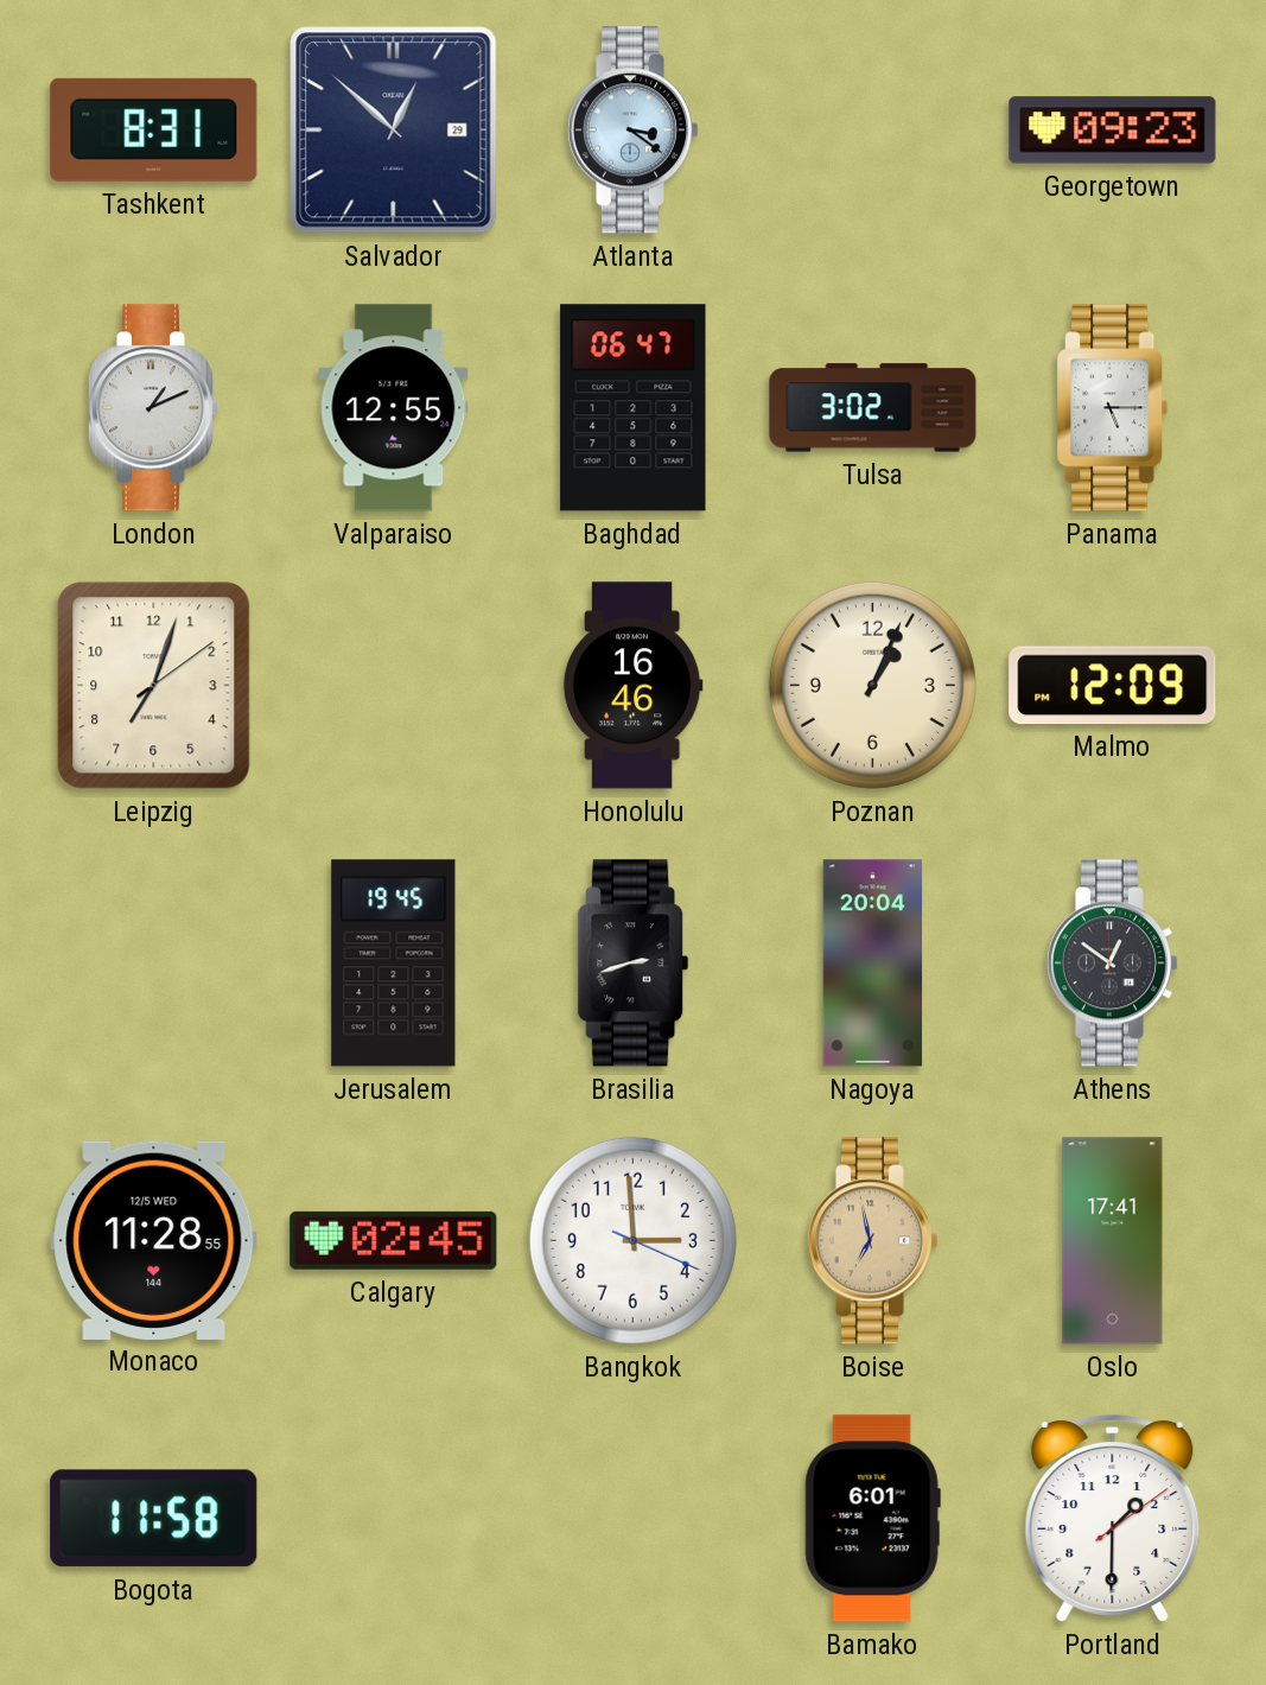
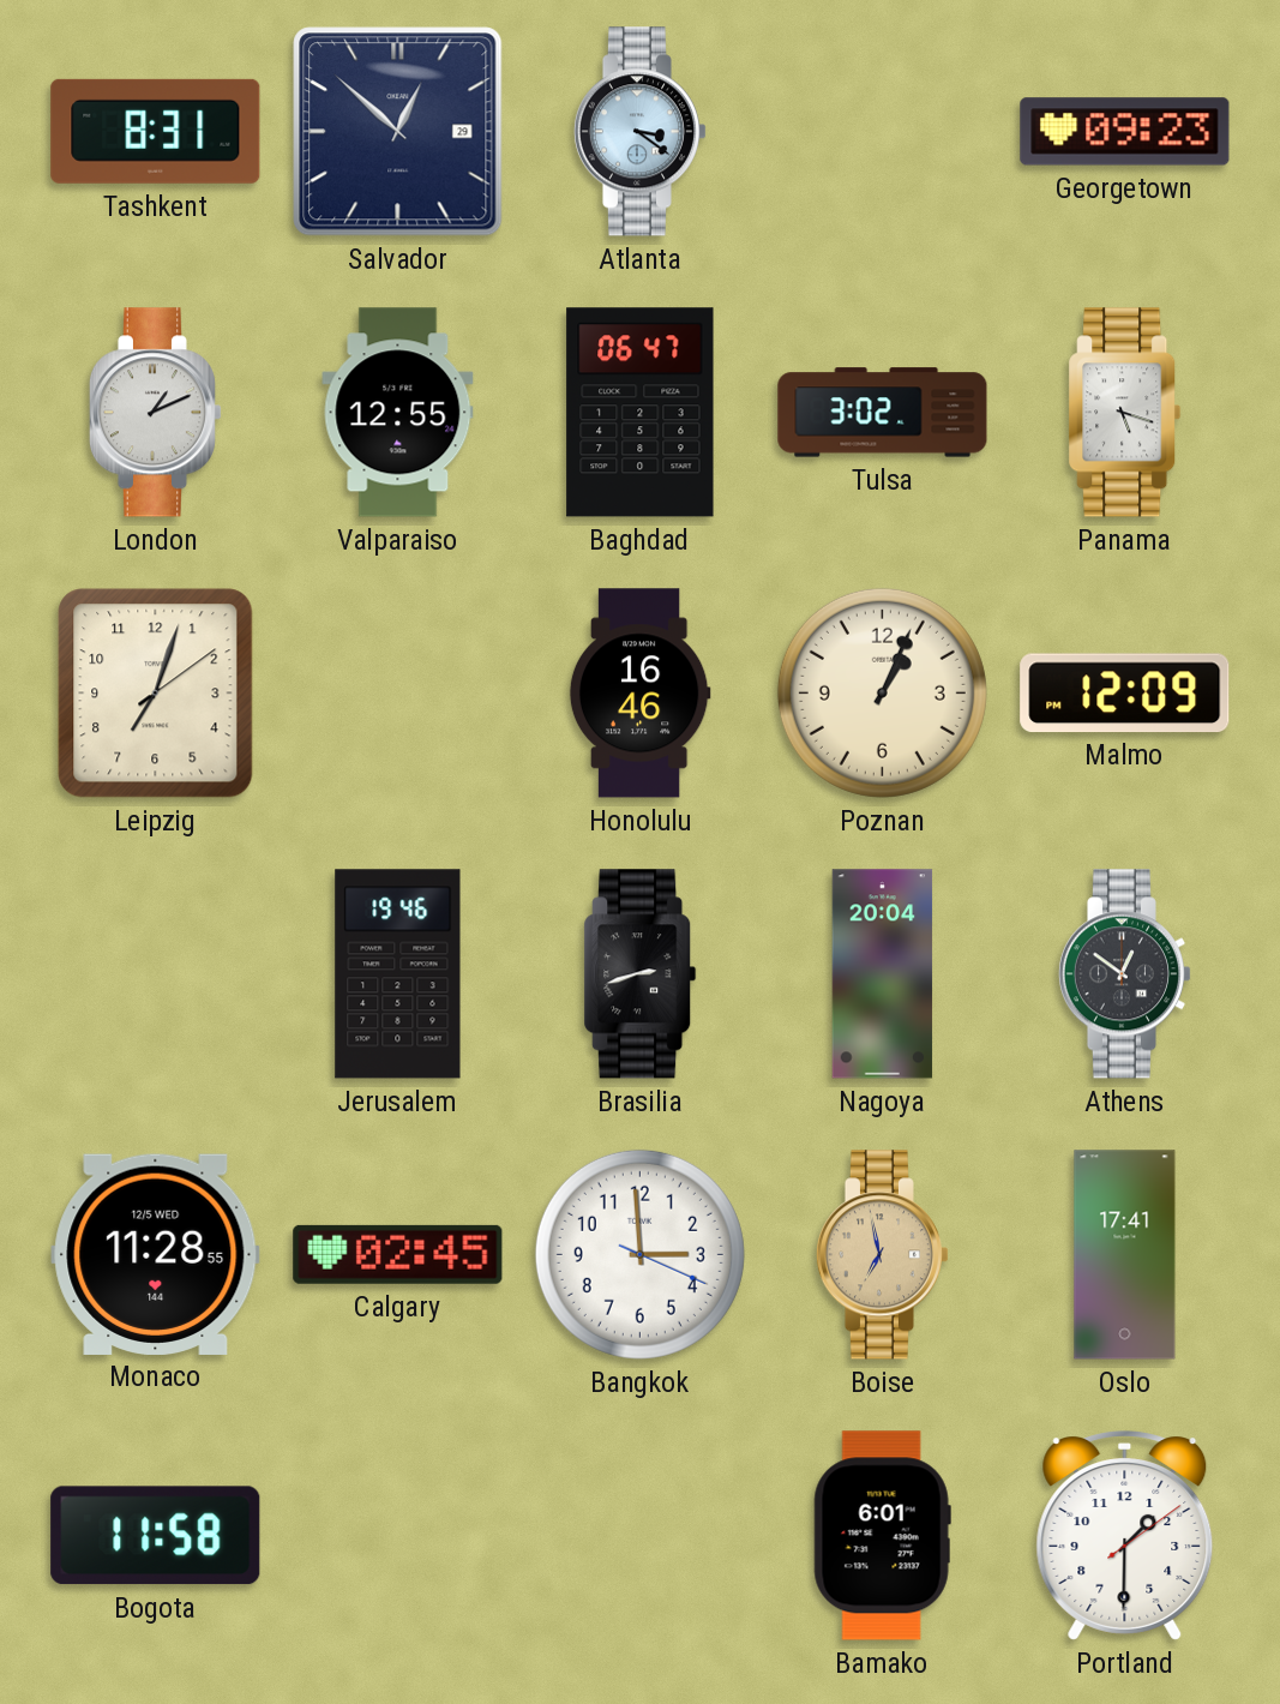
Panama: 5:15 -> 5:18
Jerusalem: 19:45 -> 19:46
